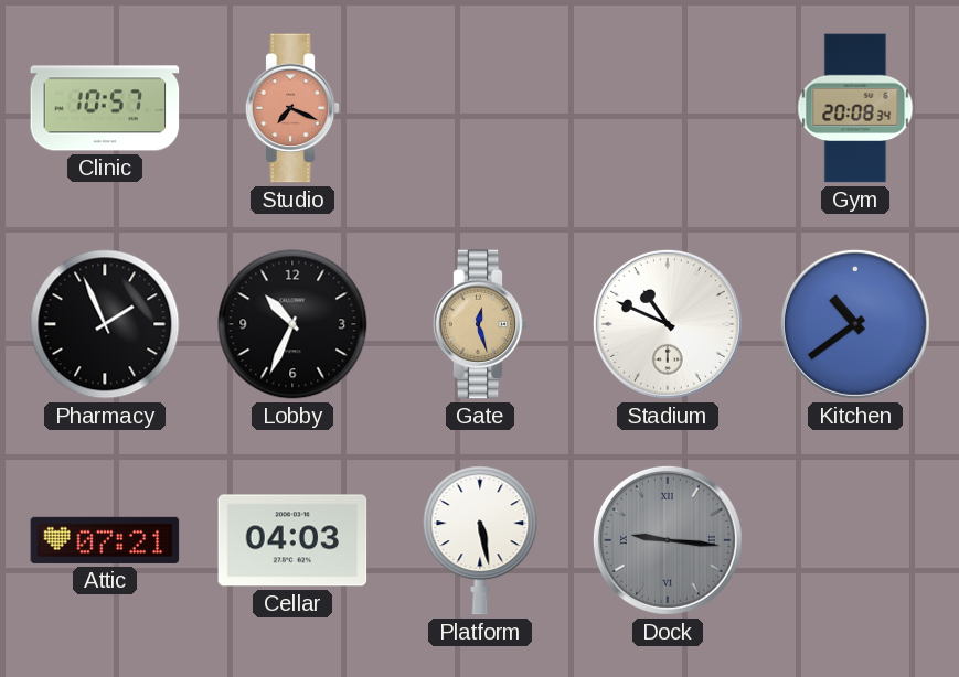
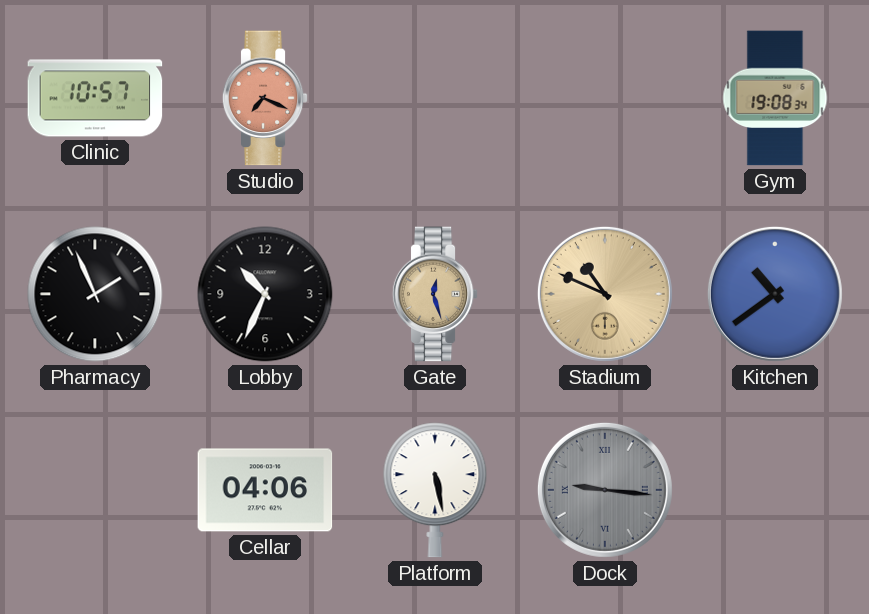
Gym: 20:08 -> 19:08
Stadium dial: white -> champagne
Attic: 07:21 -> none
Cellar: 04:03 -> 04:06
